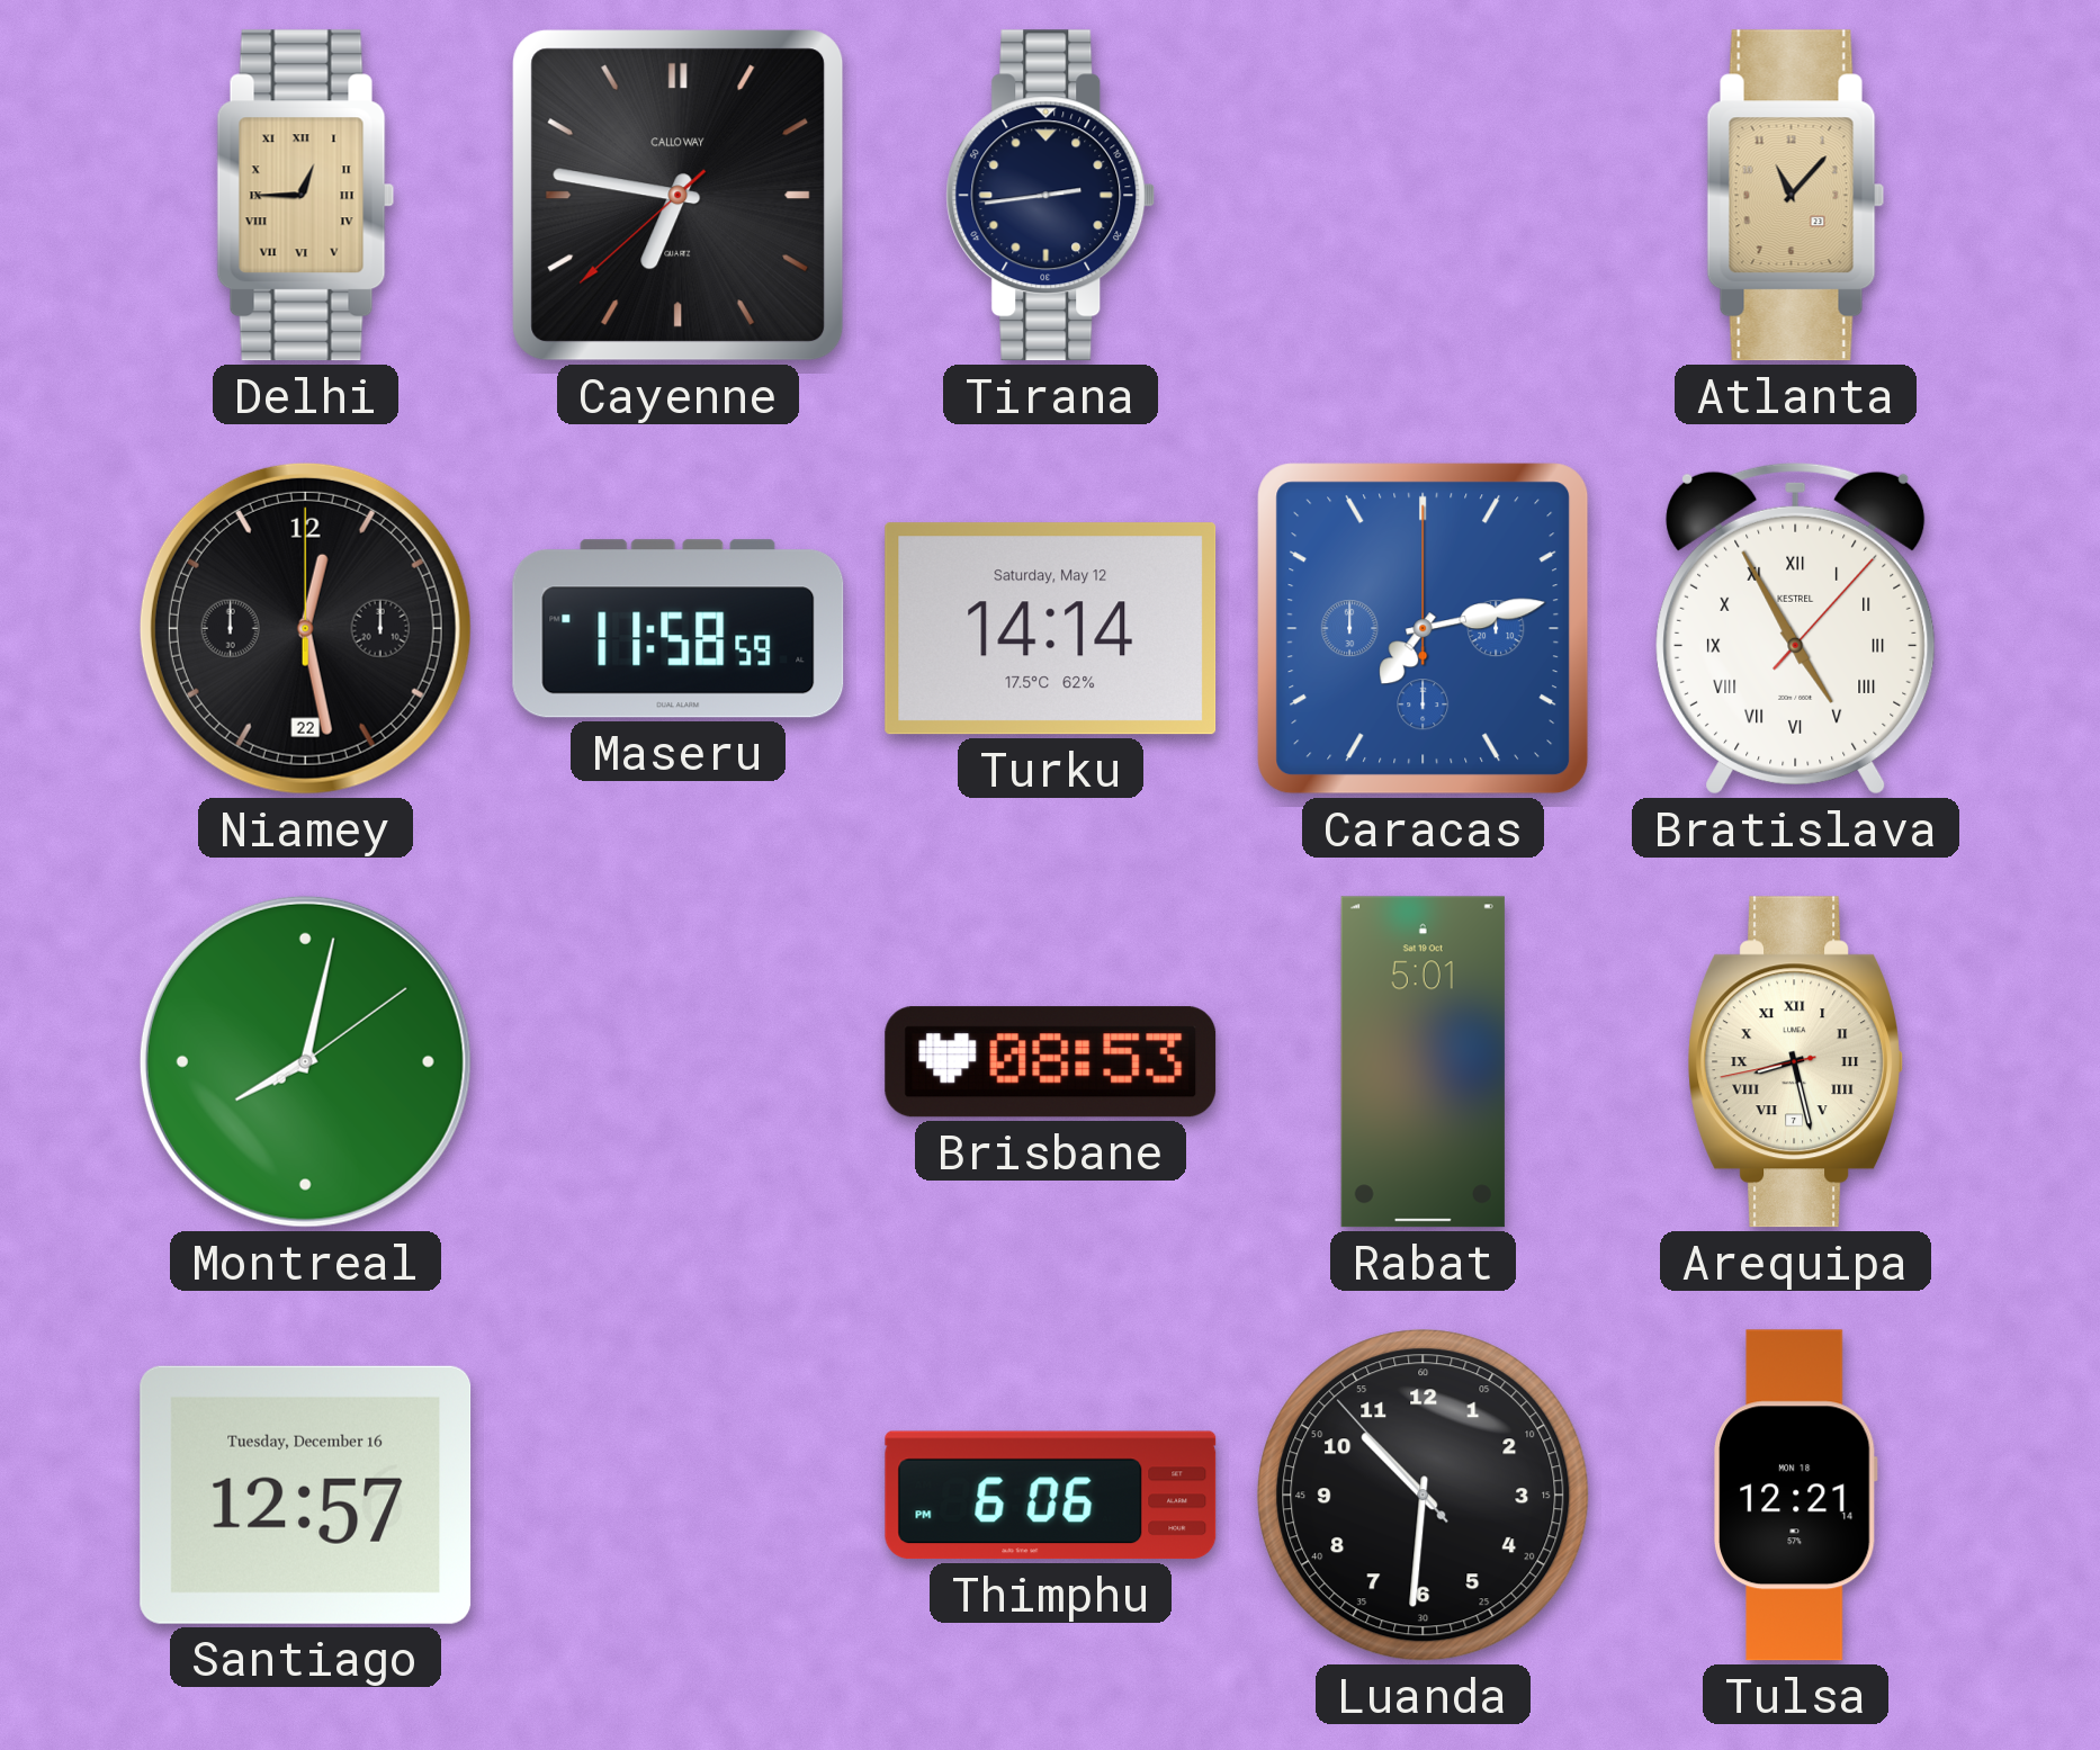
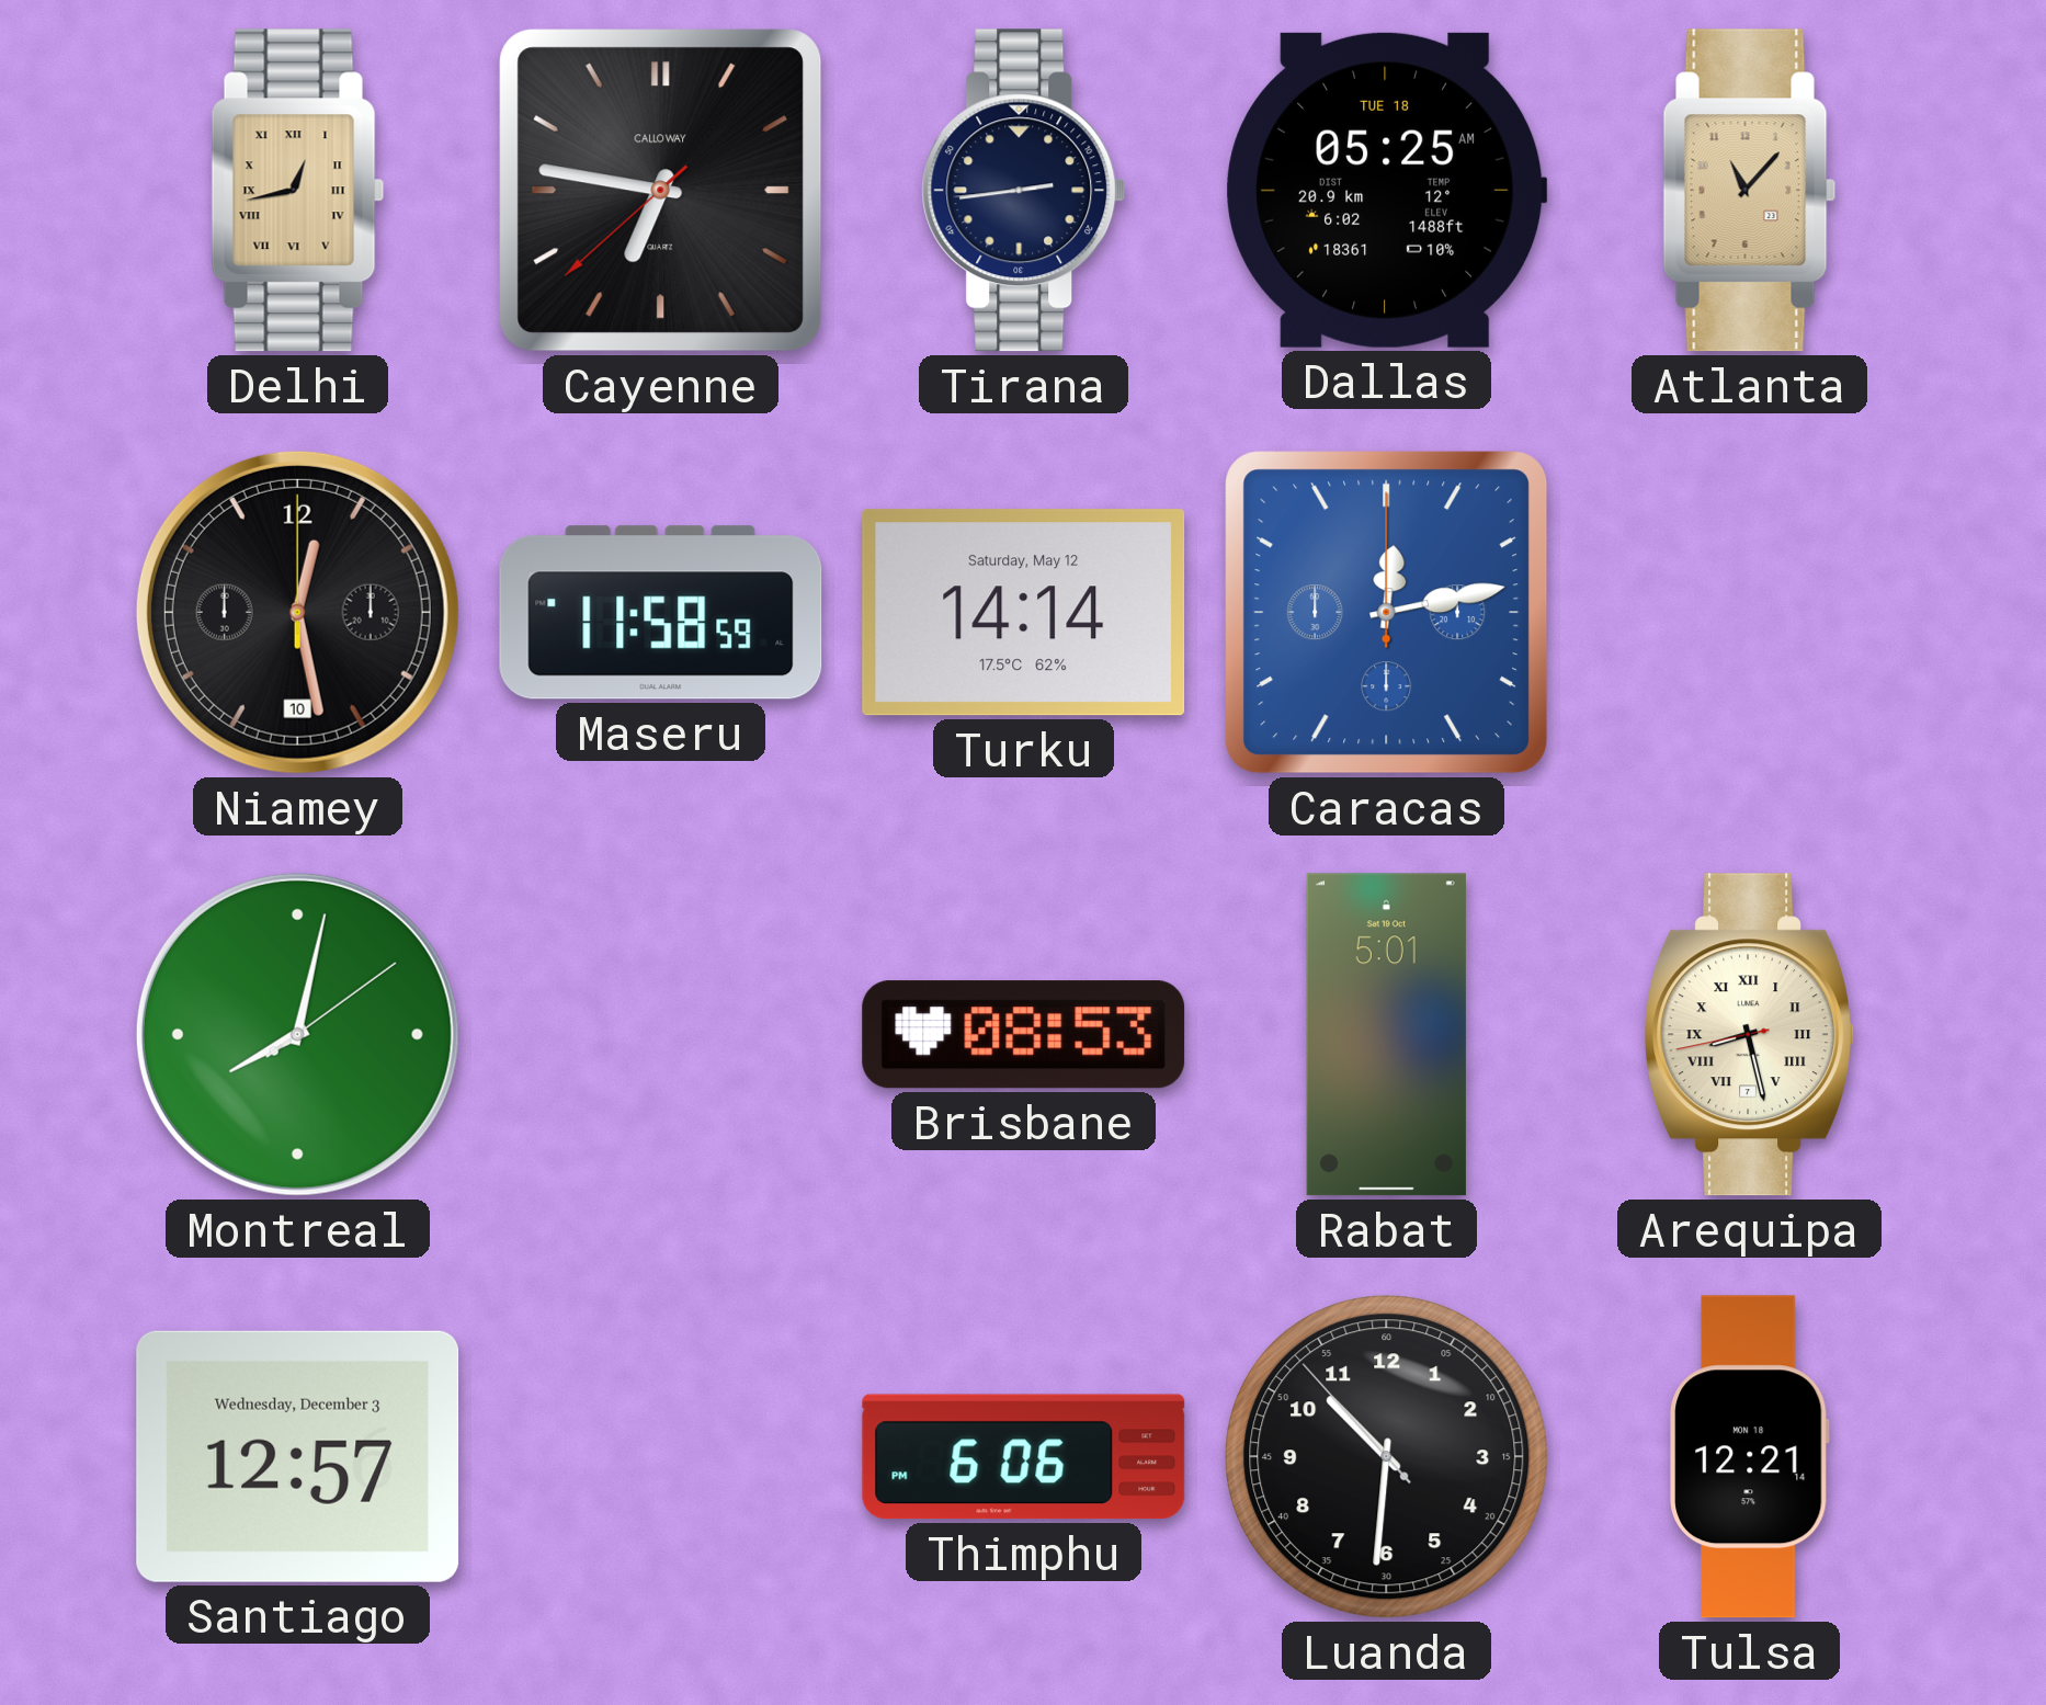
Delhi: 12:45 -> 12:43
Dallas: none -> 05:25
Niamey date: 22 -> 10
Caracas: 7:13 -> 12:13
Bratislava: 4:55 -> none
Santiago date: Tuesday, December 16 -> Wednesday, December 3
